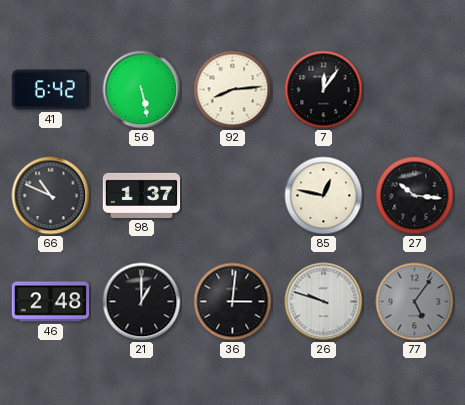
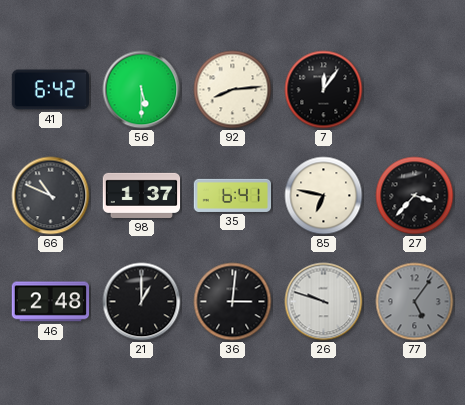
56: 5:28 -> 5:30
35: none -> 6:41
85: 12:47 -> 6:47
27: 10:16 -> 3:37
